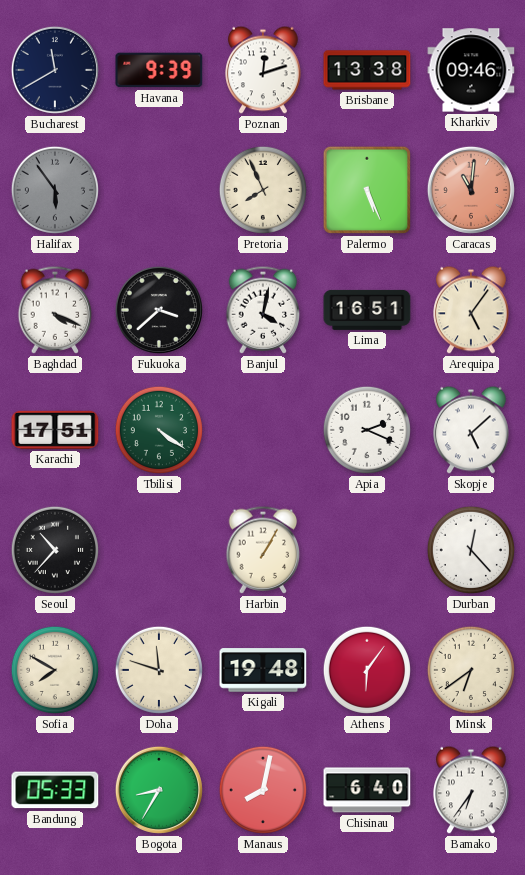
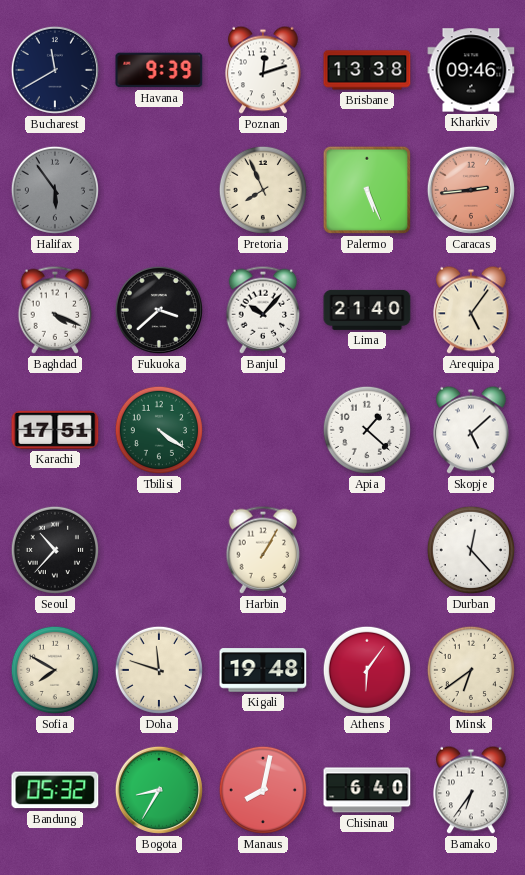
Caracas: 11:01 -> 2:44
Banjul: 4:02 -> 10:07
Lima: 16:51 -> 21:40
Apia: 2:19 -> 1:22
Bandung: 05:33 -> 05:32
